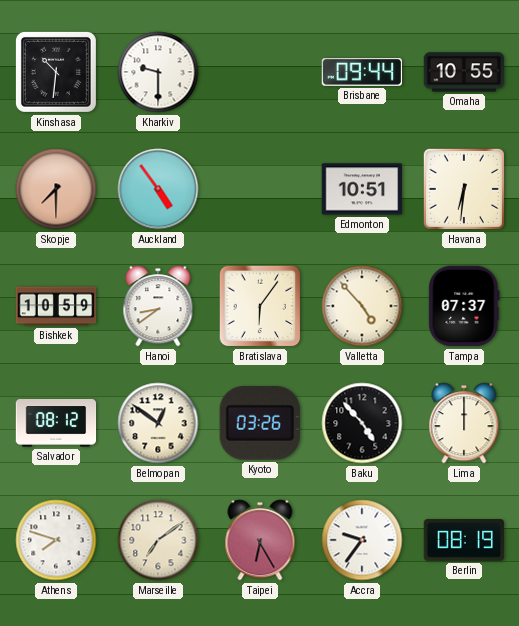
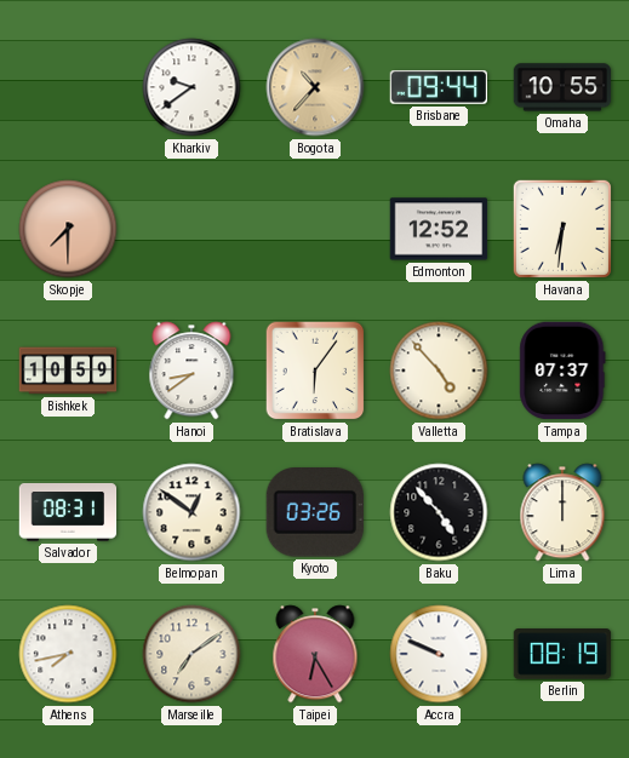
Kinshasa: 10:31 -> none
Kharkiv: 9:30 -> 9:39
Bogota: none -> 10:37
Auckland: 4:54 -> none
Edmonton: 10:51 -> 12:52
Salvador: 08:12 -> 08:31
Athens: 7:48 -> 7:43
Accra: 9:36 -> 9:49
